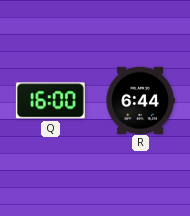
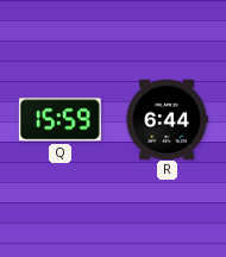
Q: 16:00 -> 15:59
